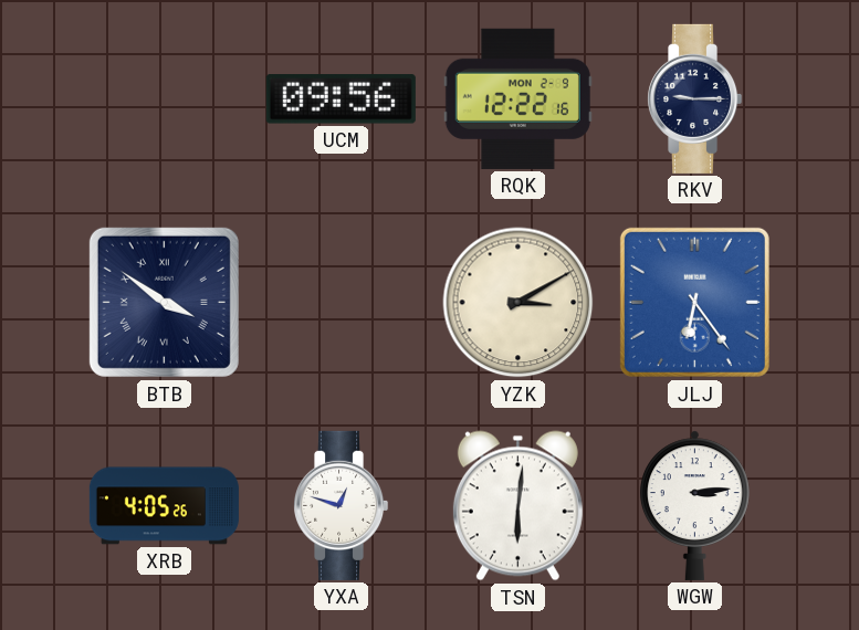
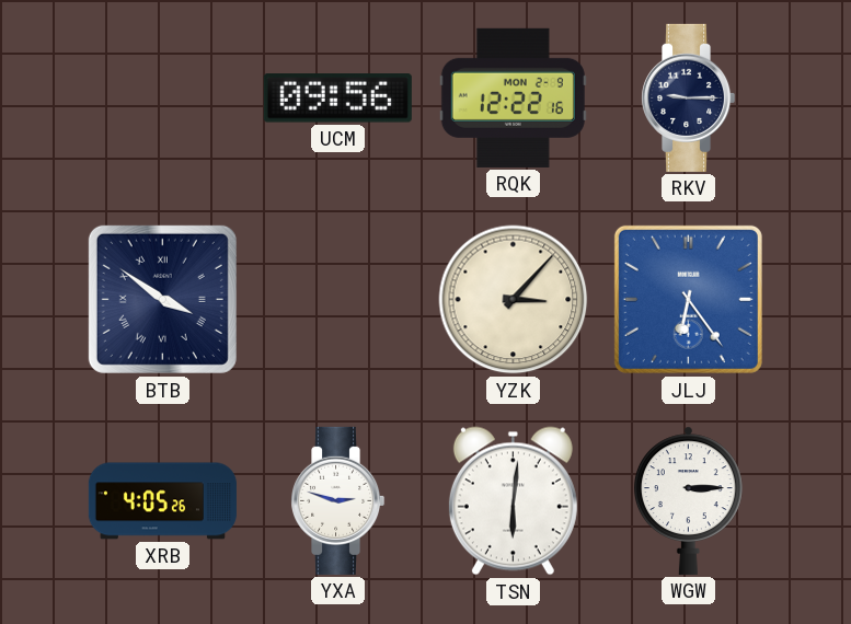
YZK: 3:10 -> 3:07
YXA: 12:48 -> 2:48
WGW: 3:14 -> 3:15
